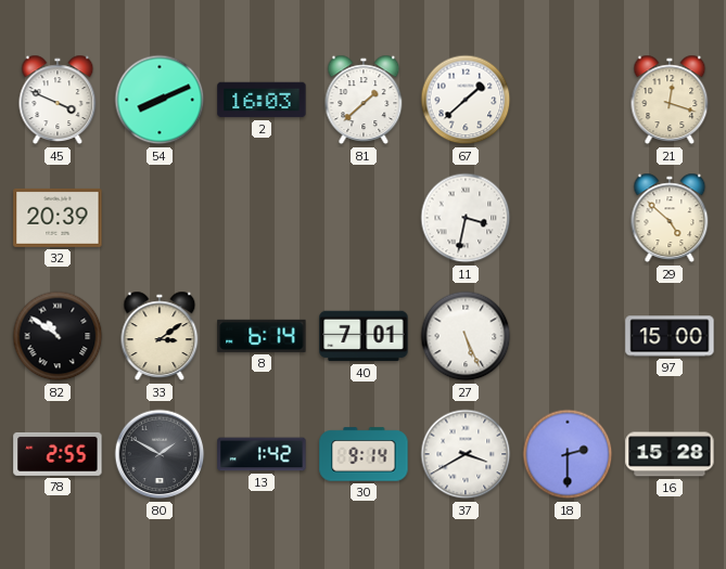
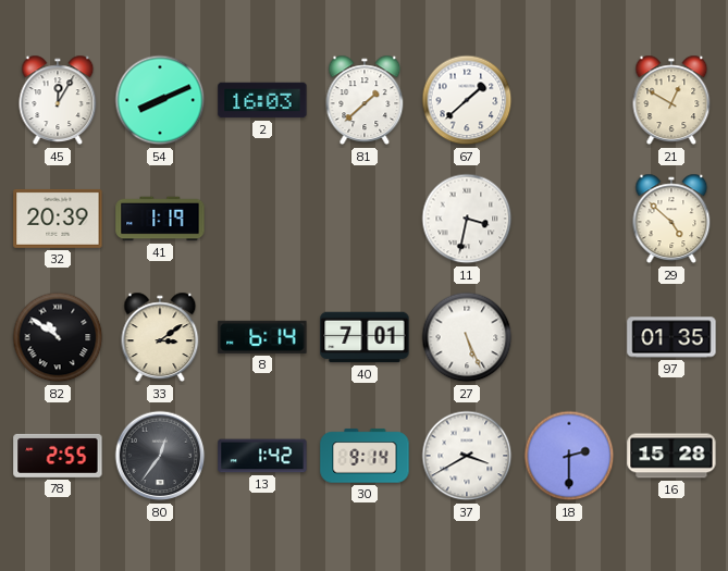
45: 3:49 -> 12:05
21: 12:18 -> 12:50
41: none -> 1:19
97: 15:00 -> 01:35
80: 1:50 -> 12:36
